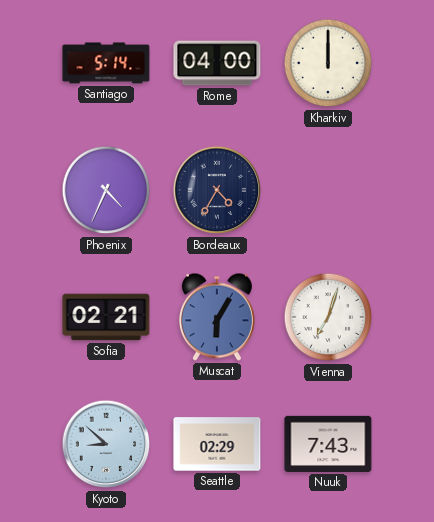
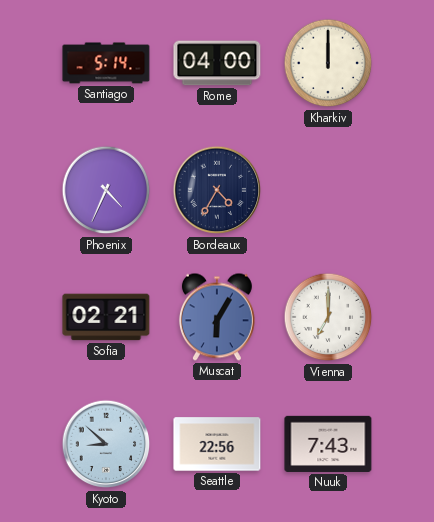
Vienna: 7:03 -> 7:00
Seattle: 02:29 -> 22:56
